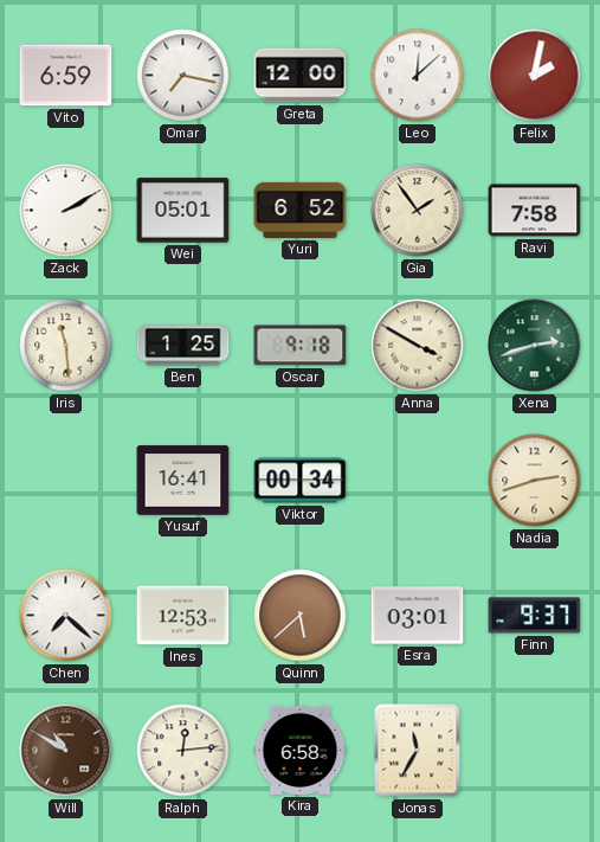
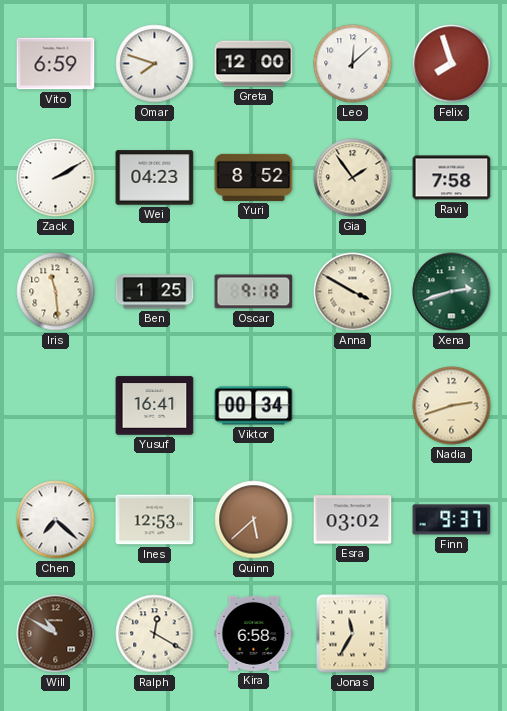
Omar: 7:17 -> 7:48
Felix: 2:02 -> 7:57
Wei: 05:01 -> 04:23
Yuri: 6:52 -> 8:52
Esra: 03:01 -> 03:02
Ralph: 12:14 -> 12:20
